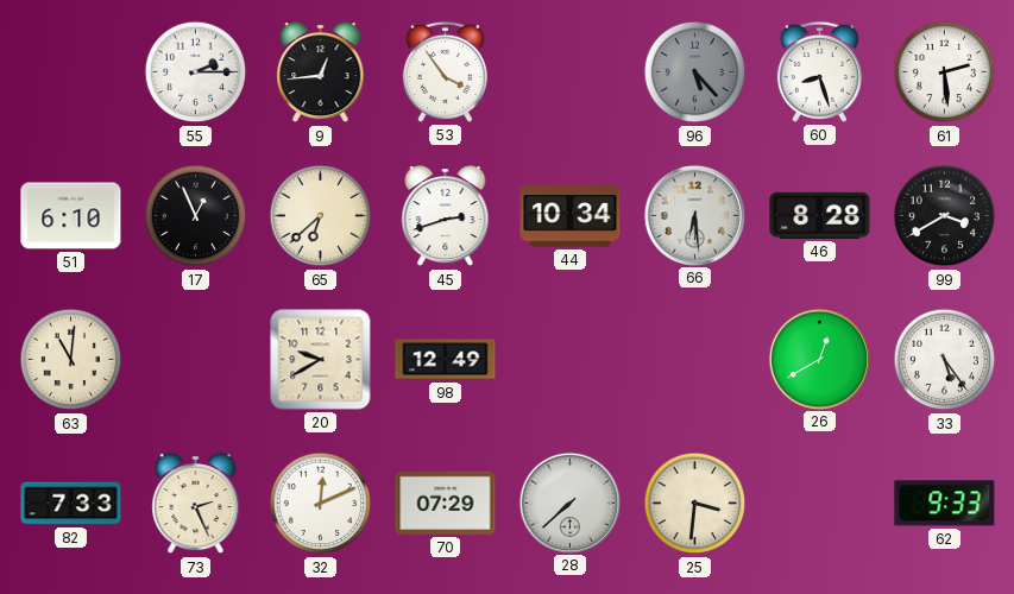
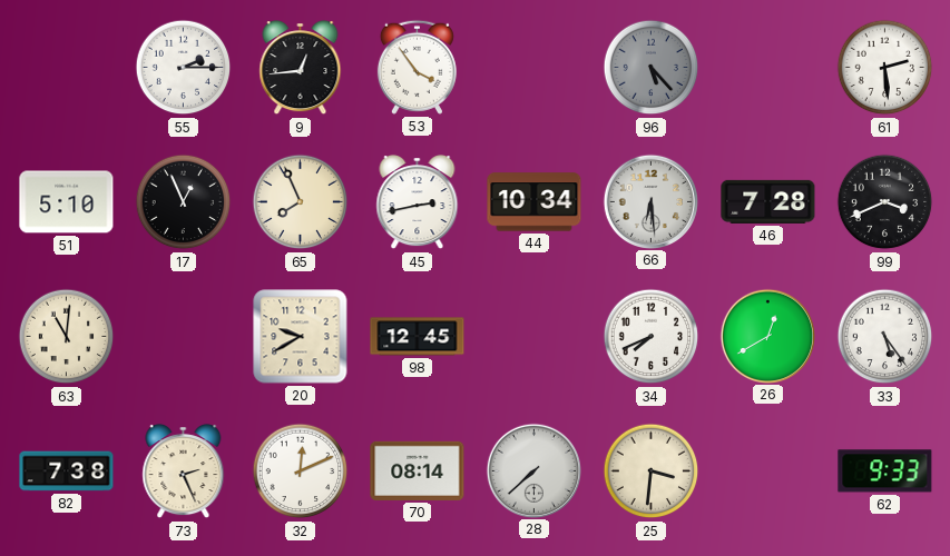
60: 8:27 -> none
51: 6:10 -> 5:10
65: 6:38 -> 7:56
45: 2:42 -> 2:43
46: 8:28 -> 7:28
99: 3:40 -> 3:41
98: 12:49 -> 12:45
34: none -> 7:41
82: 7:33 -> 7:38
70: 07:29 -> 08:14
